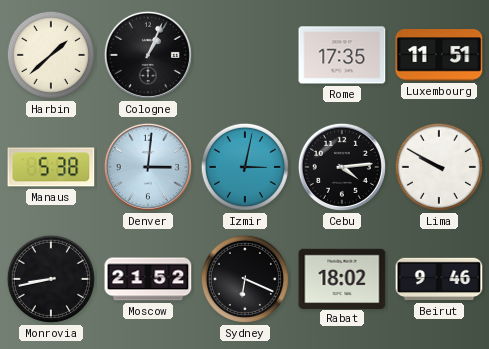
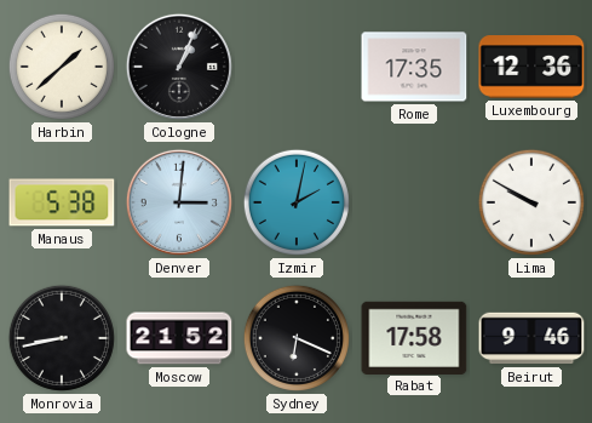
Luxembourg: 11:51 -> 12:36
Izmir: 3:02 -> 2:02
Cebu: 4:14 -> none
Rabat: 18:02 -> 17:58
